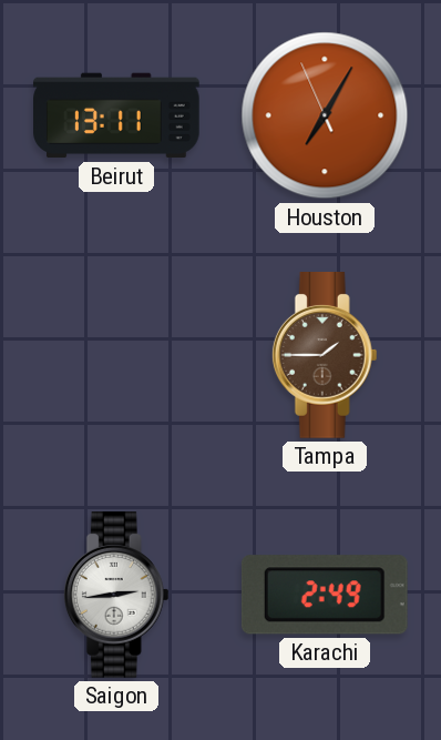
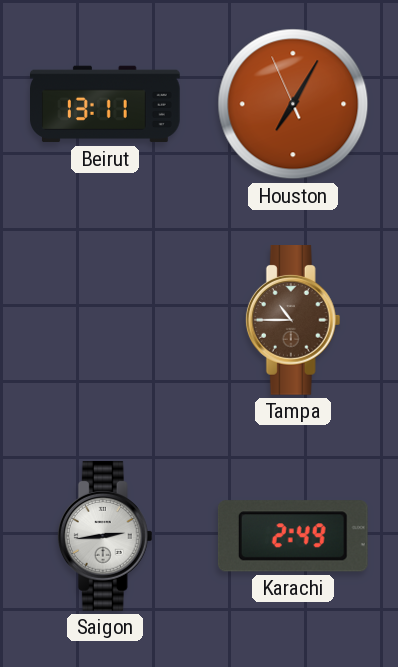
Tampa: 1:45 -> 10:45
